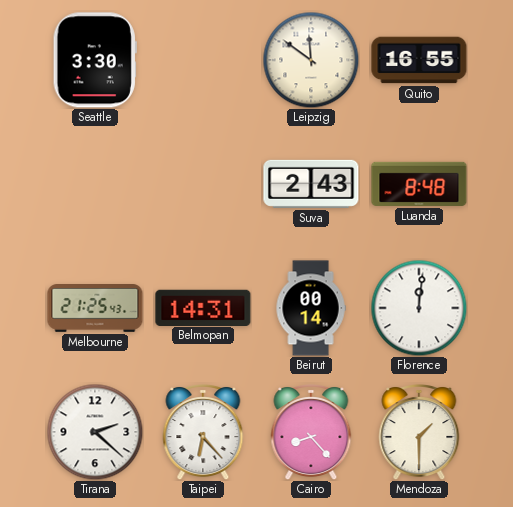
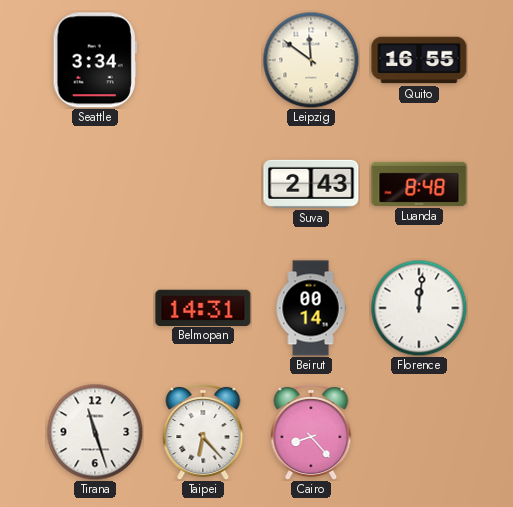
Seattle: 3:30 -> 3:34
Melbourne: 21:25 -> none
Tirana: 2:22 -> 11:27
Mendoza: 1:30 -> none
